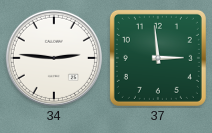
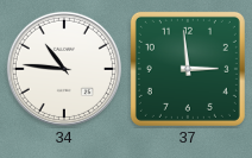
34: 2:46 -> 10:46
